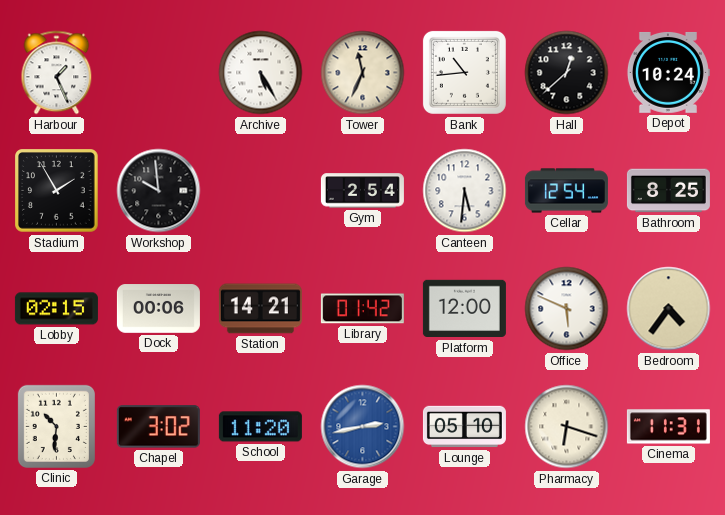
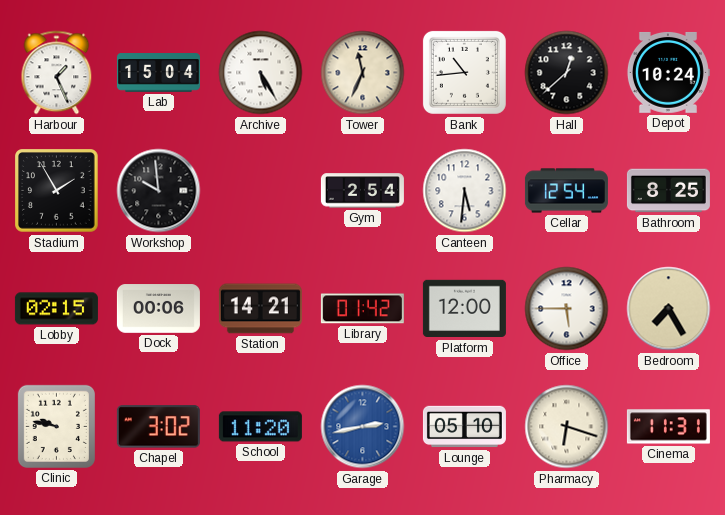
Lab: none -> 15:04
Office: 5:49 -> 5:45
Bedroom: 4:36 -> 7:25
Clinic: 10:31 -> 9:47
